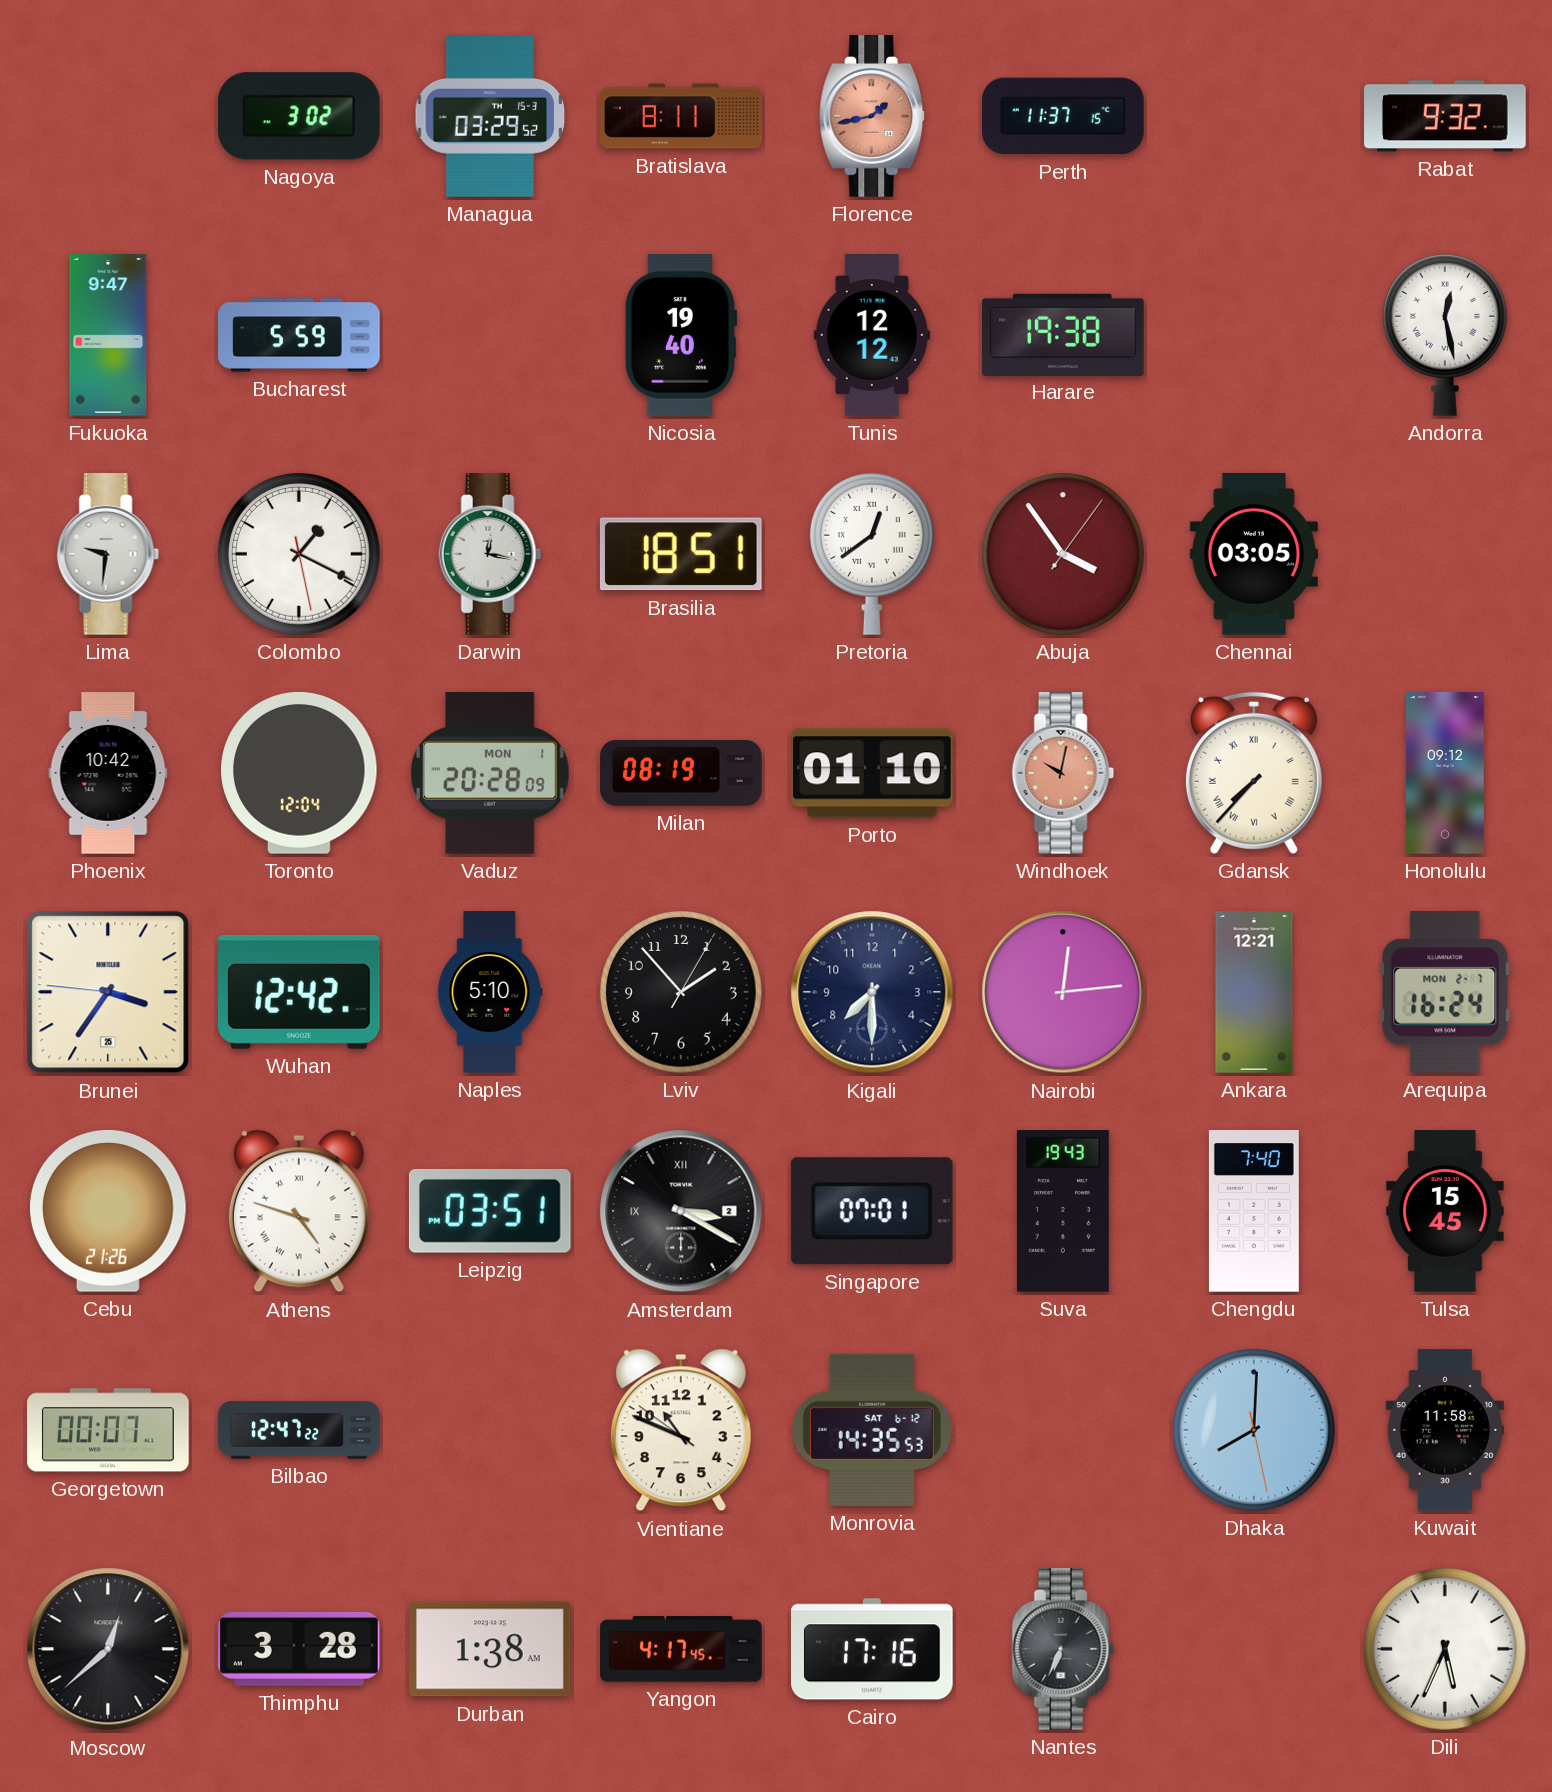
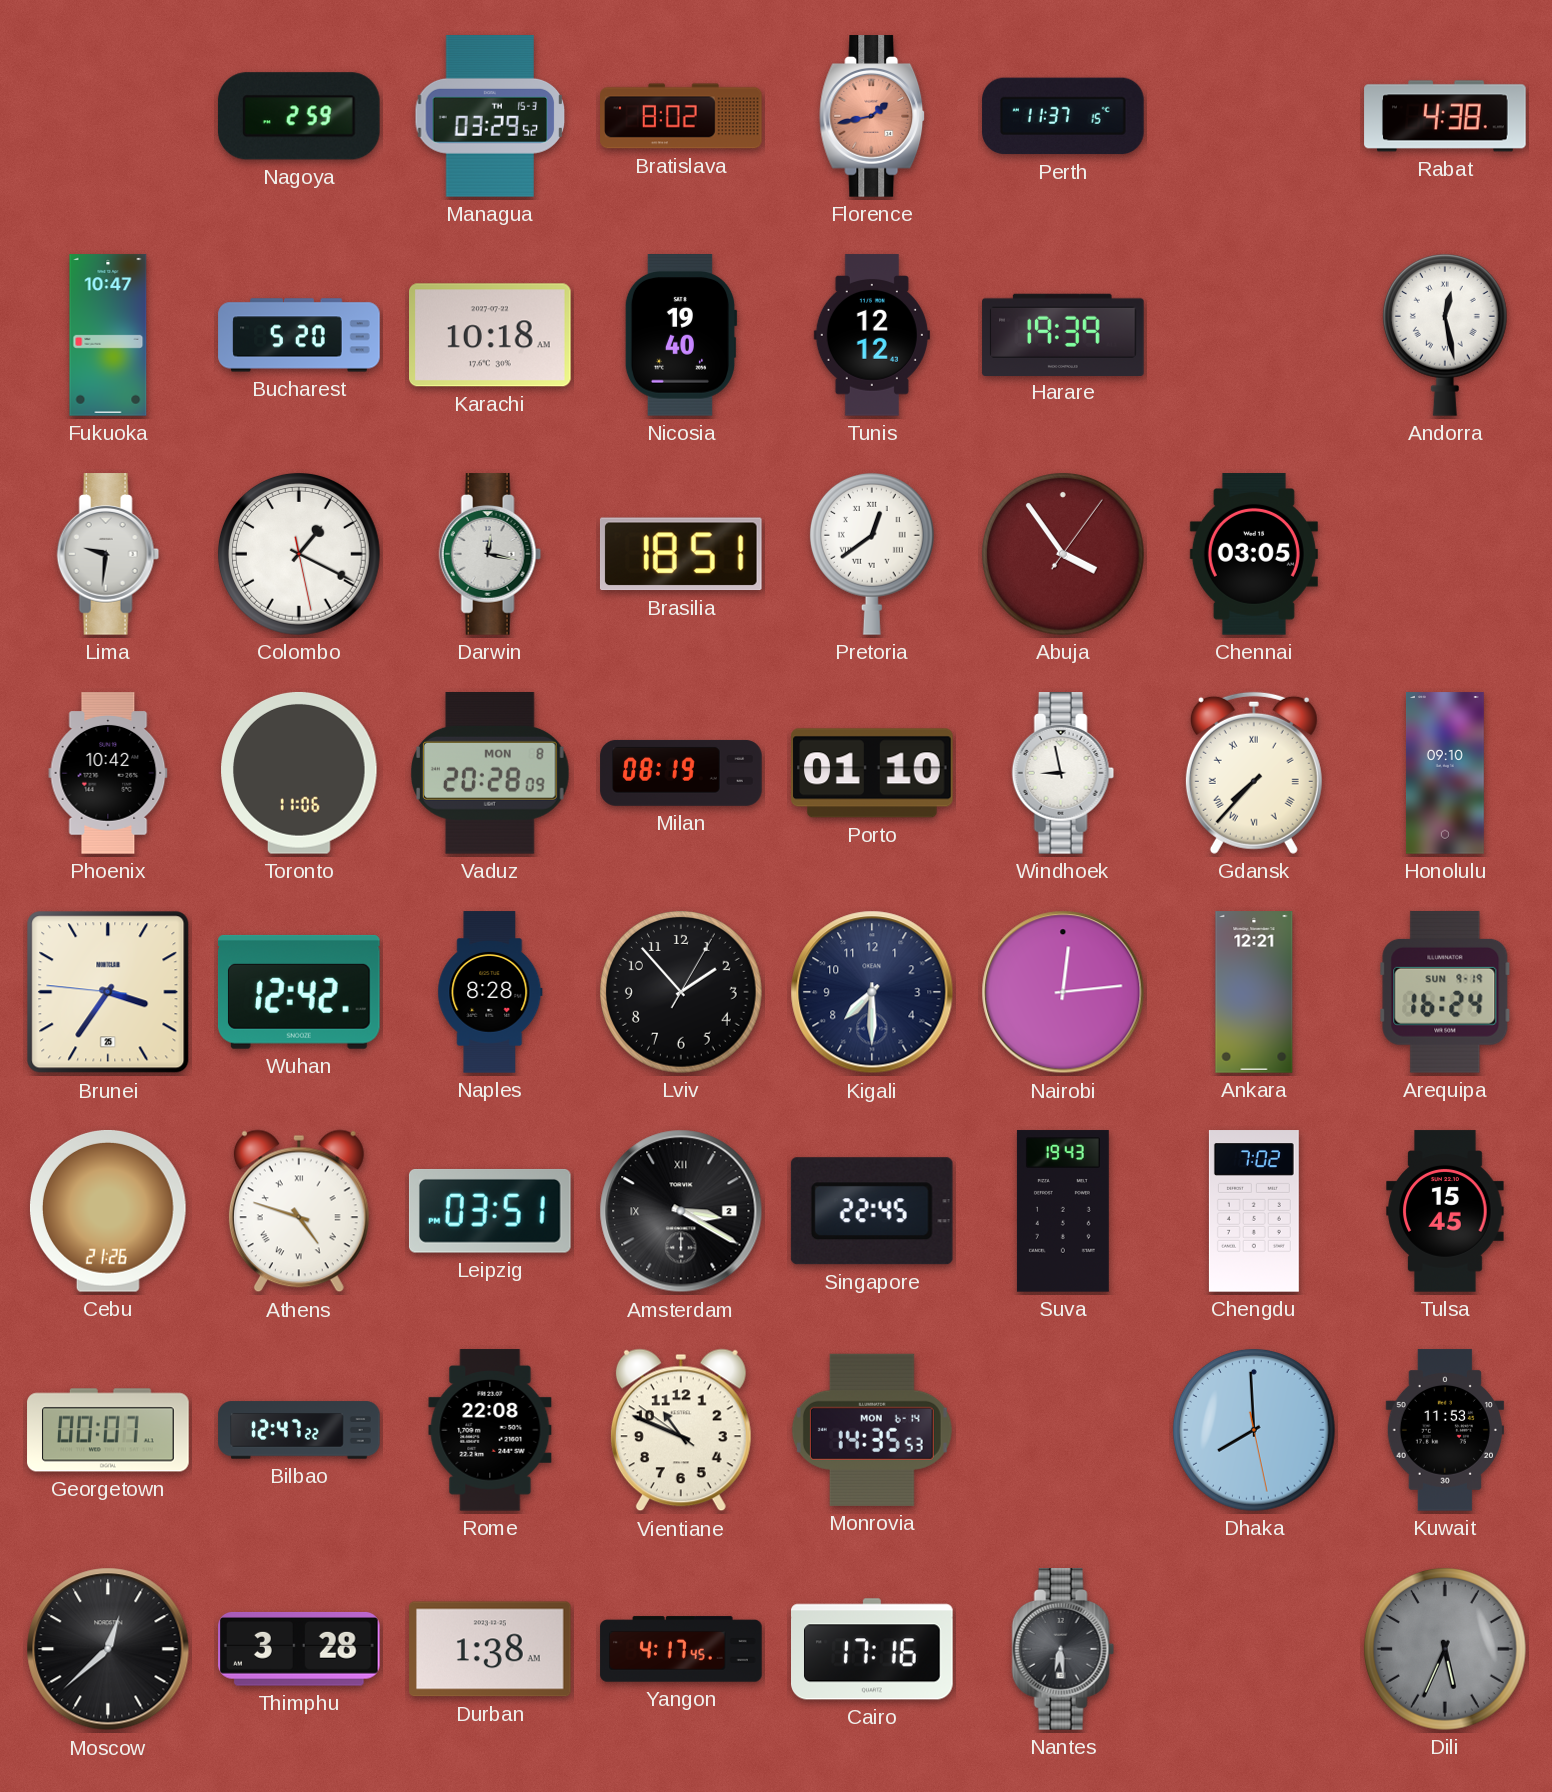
Nagoya: 3:02 -> 2:59
Bratislava: 8:11 -> 8:02
Rabat: 9:32 -> 4:38
Fukuoka: 9:47 -> 10:47
Bucharest: 5:59 -> 5:20
Karachi: none -> 10:18
Harare: 19:38 -> 19:39
Toronto: 12:04 -> 11:06
Vaduz date: MON 1 -> MON 8
Windhoek: 10:02 -> 8:58
Windhoek dial: salmon -> white
Honolulu: 09:12 -> 09:10
Naples: 5:10 -> 8:28
Arequipa date: MON 2-7 -> SUN 9-19
Singapore: 07:01 -> 22:45
Chengdu: 7:40 -> 7:02
Rome: none -> 22:08
Monrovia date: SAT 6-12 -> MON 6-14
Dhaka: 8:00 -> 7:59
Kuwait: 11:58 -> 11:53
Nantes: 6:34 -> 6:29
Dili dial: white -> grey
